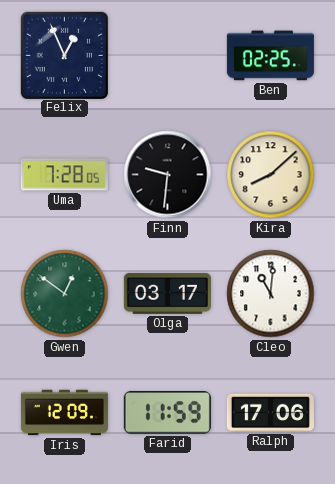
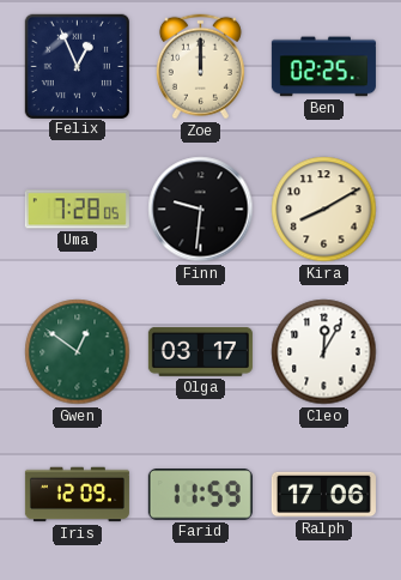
Zoe: none -> 12:00
Kira: 8:08 -> 8:10
Cleo: 11:01 -> 12:05
